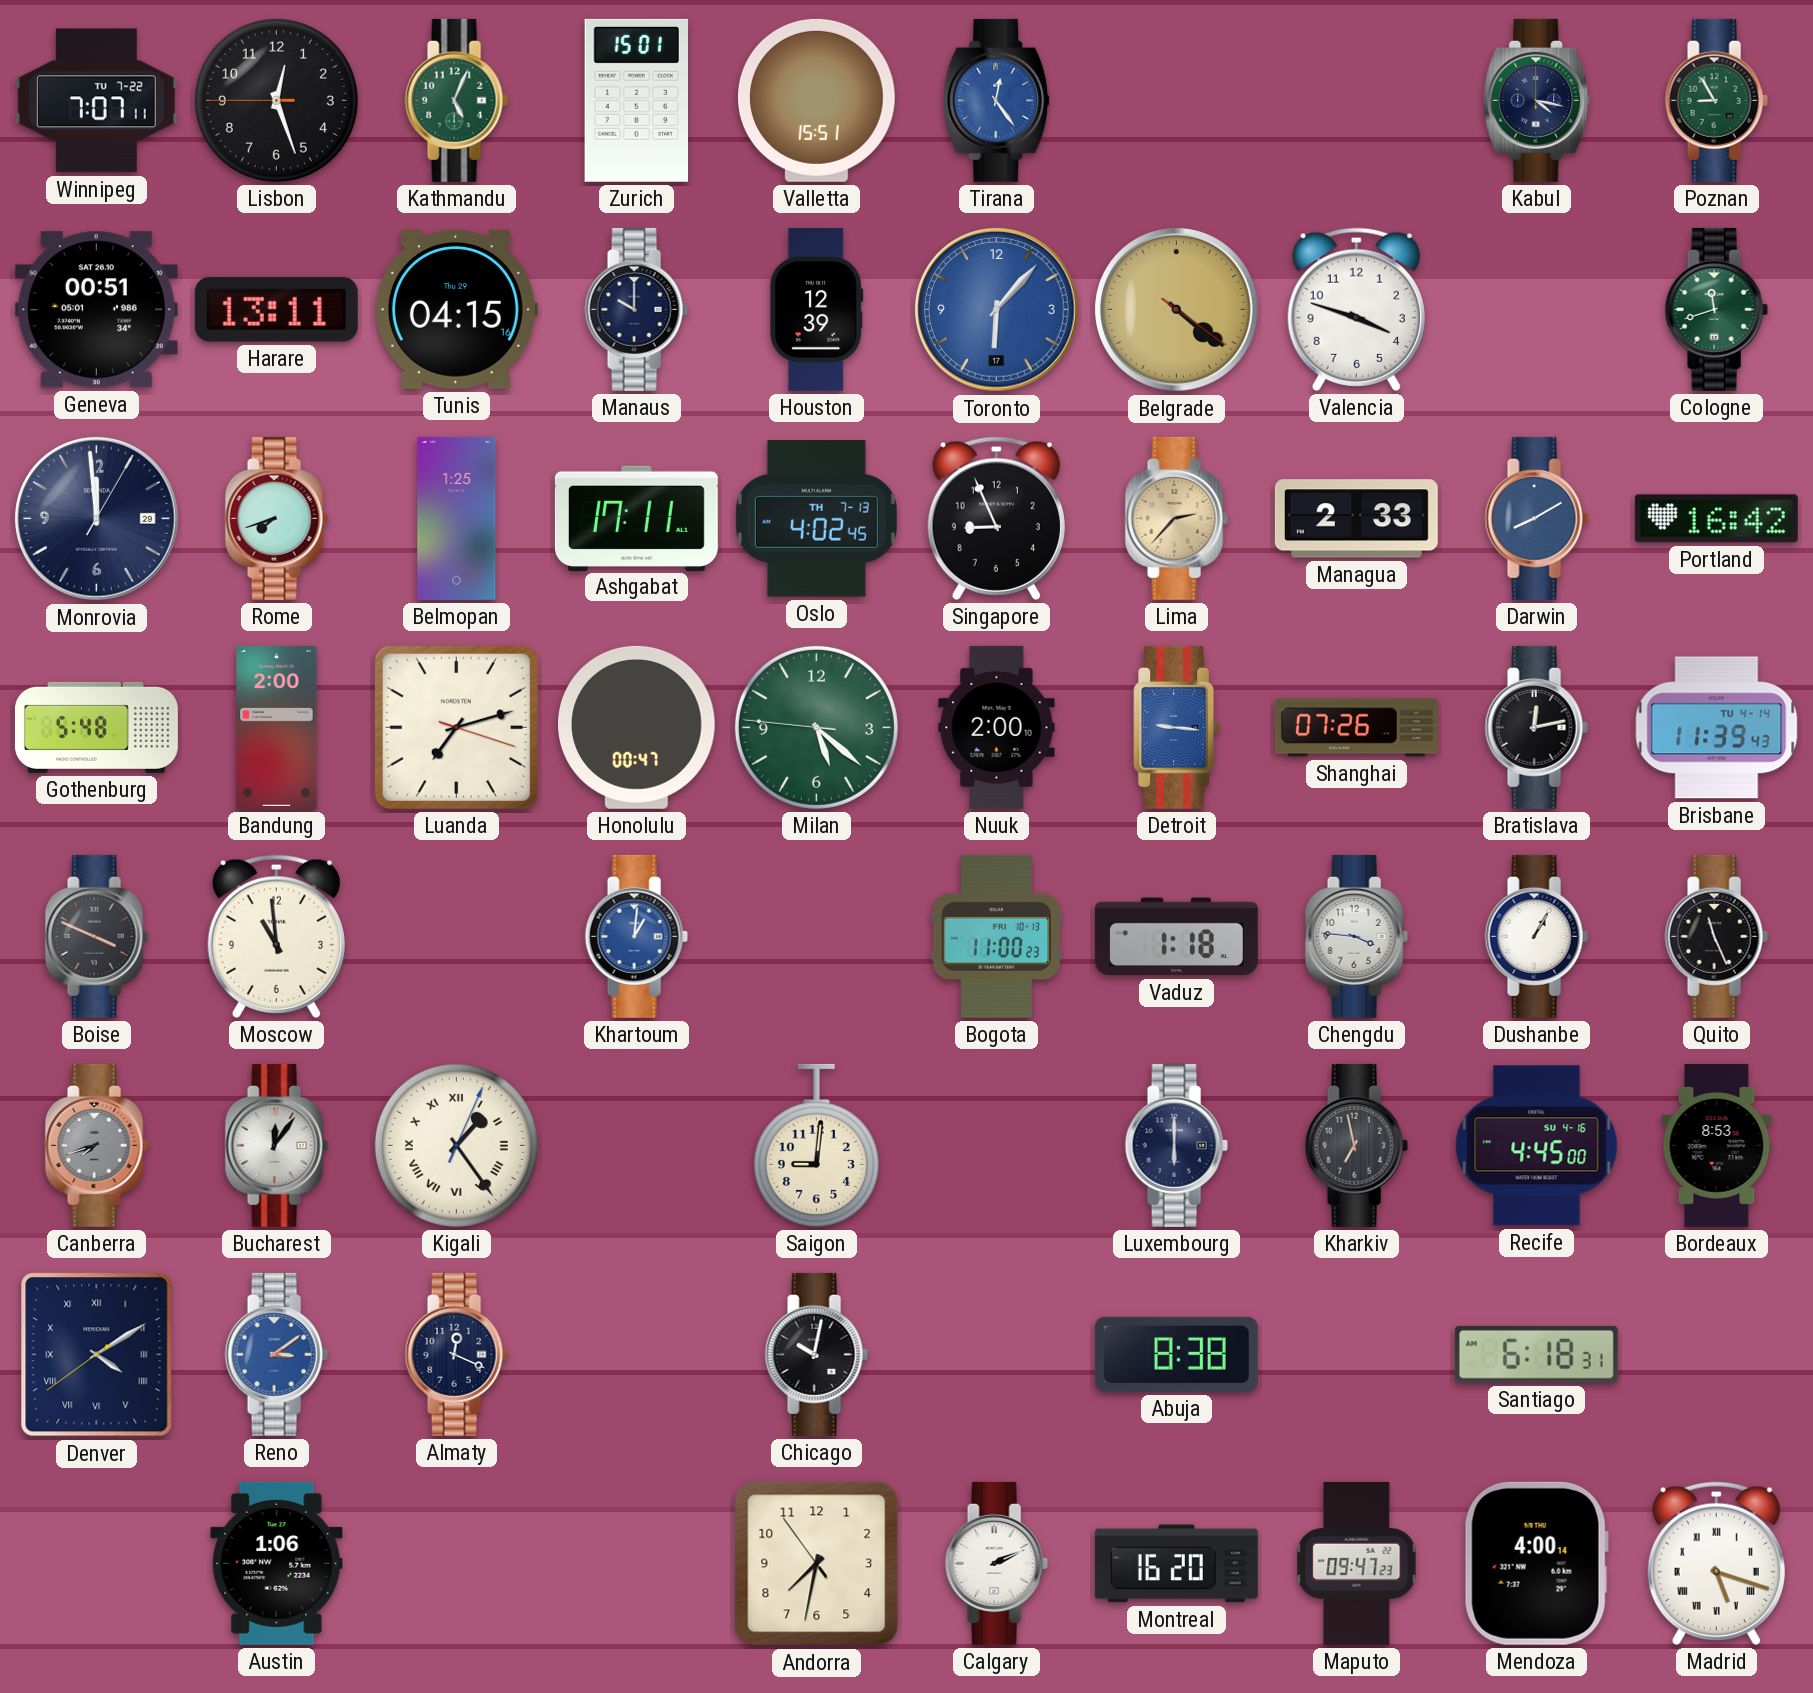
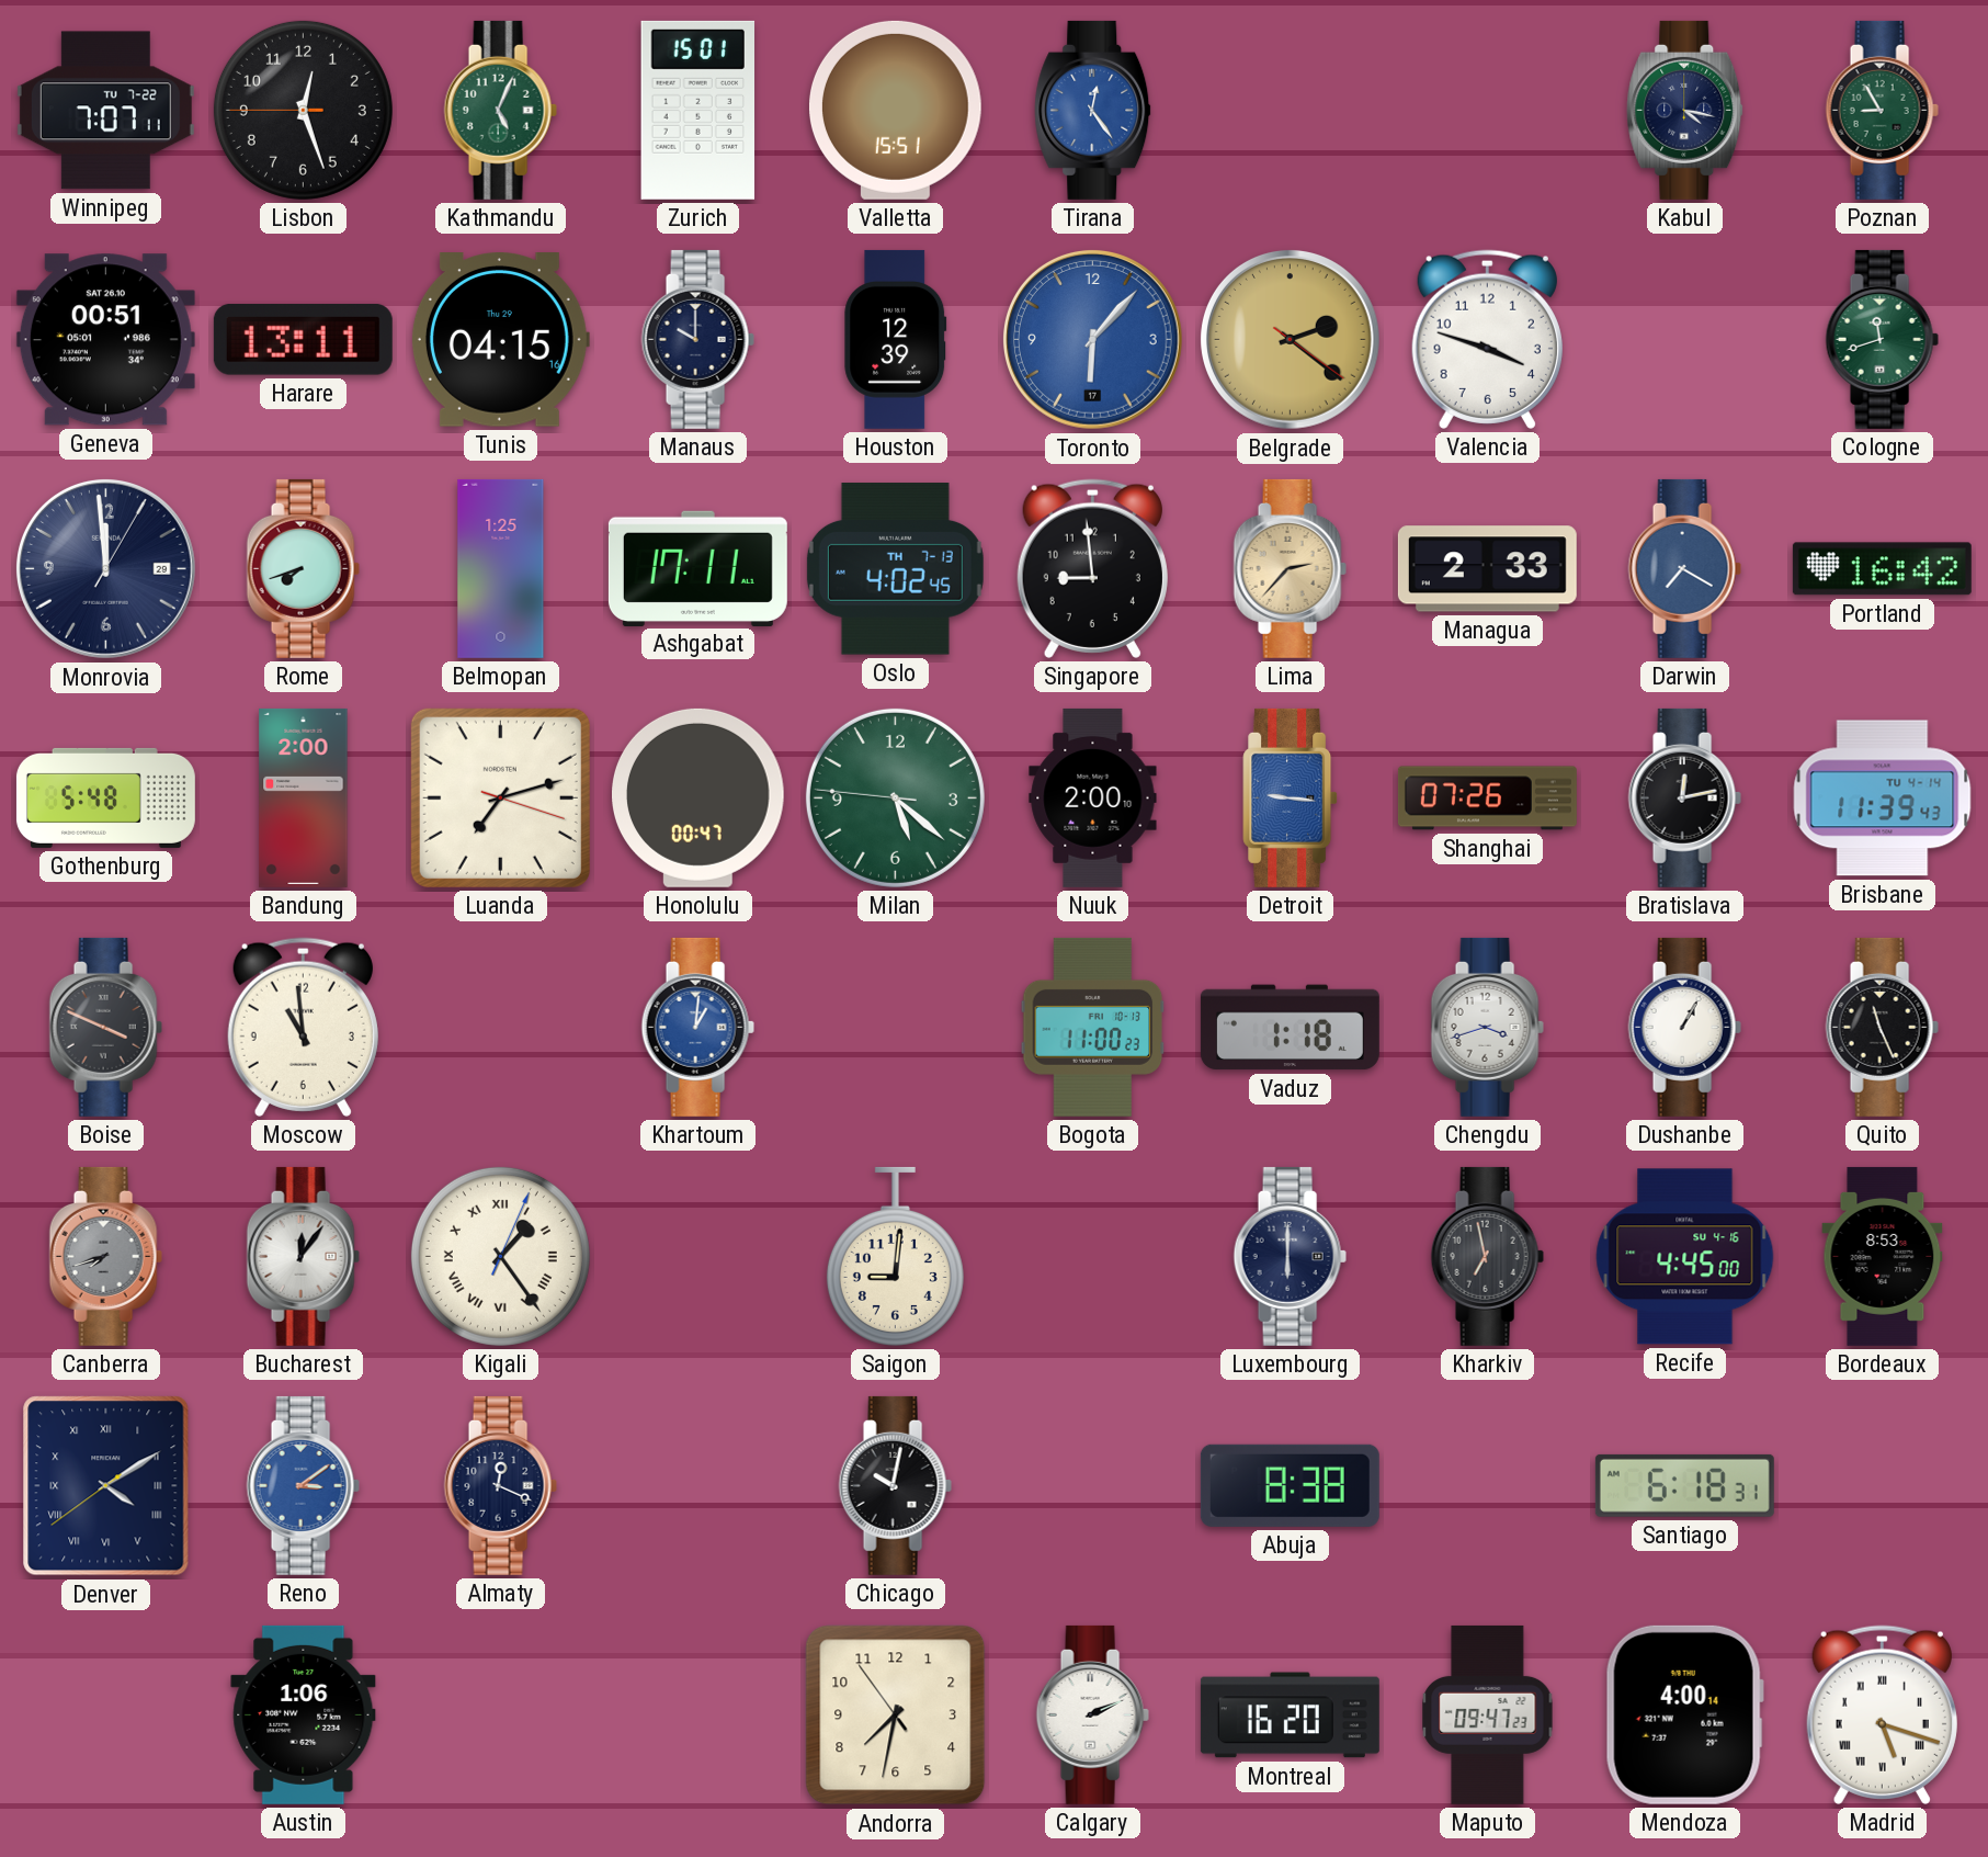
Belgrade: 4:21 -> 2:21
Singapore: 8:56 -> 8:59
Darwin: 8:10 -> 7:20
Chengdu: 3:46 -> 3:42
